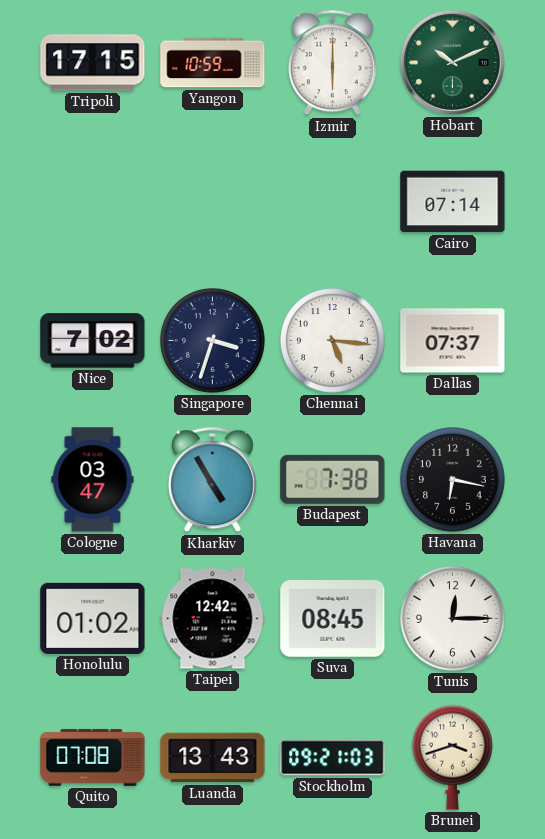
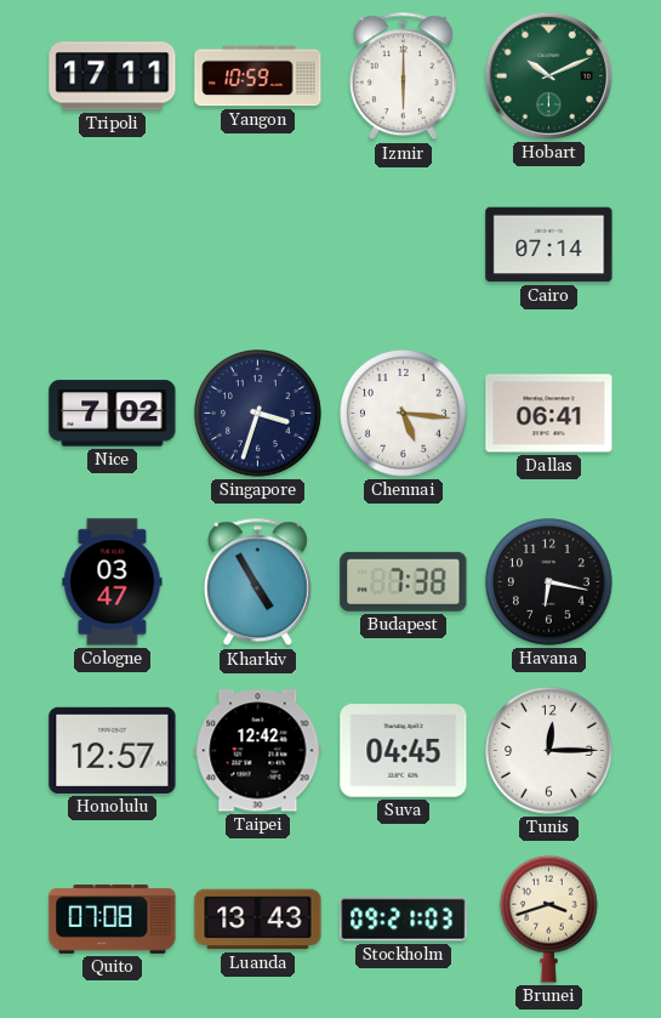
Tripoli: 17:15 -> 17:11
Dallas: 07:37 -> 06:41
Honolulu: 01:02 -> 12:57
Suva: 08:45 -> 04:45
